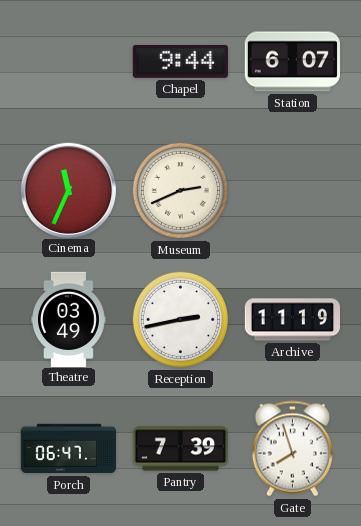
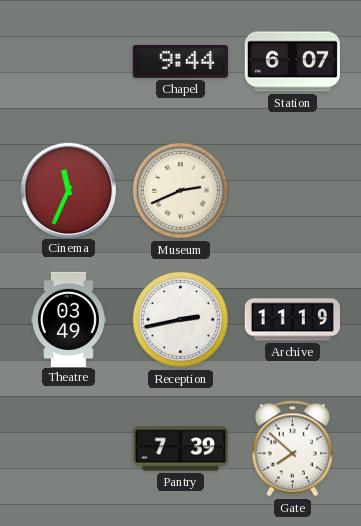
Porch: 06:47 -> none
Gate: 7:57 -> 7:52
